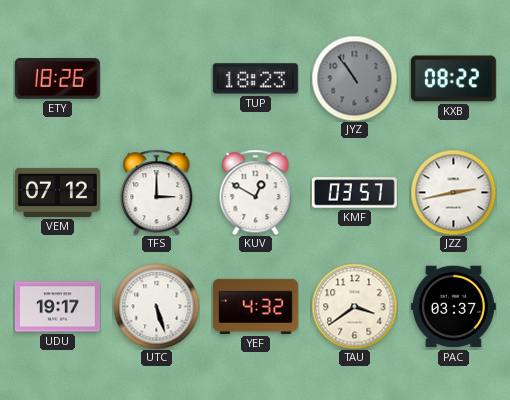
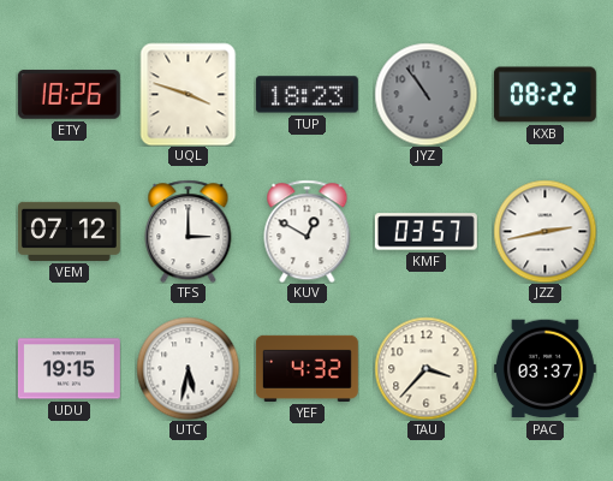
UQL: none -> 3:48
UDU: 19:17 -> 19:15
UTC: 5:27 -> 5:32
TAU: 3:39 -> 3:37
